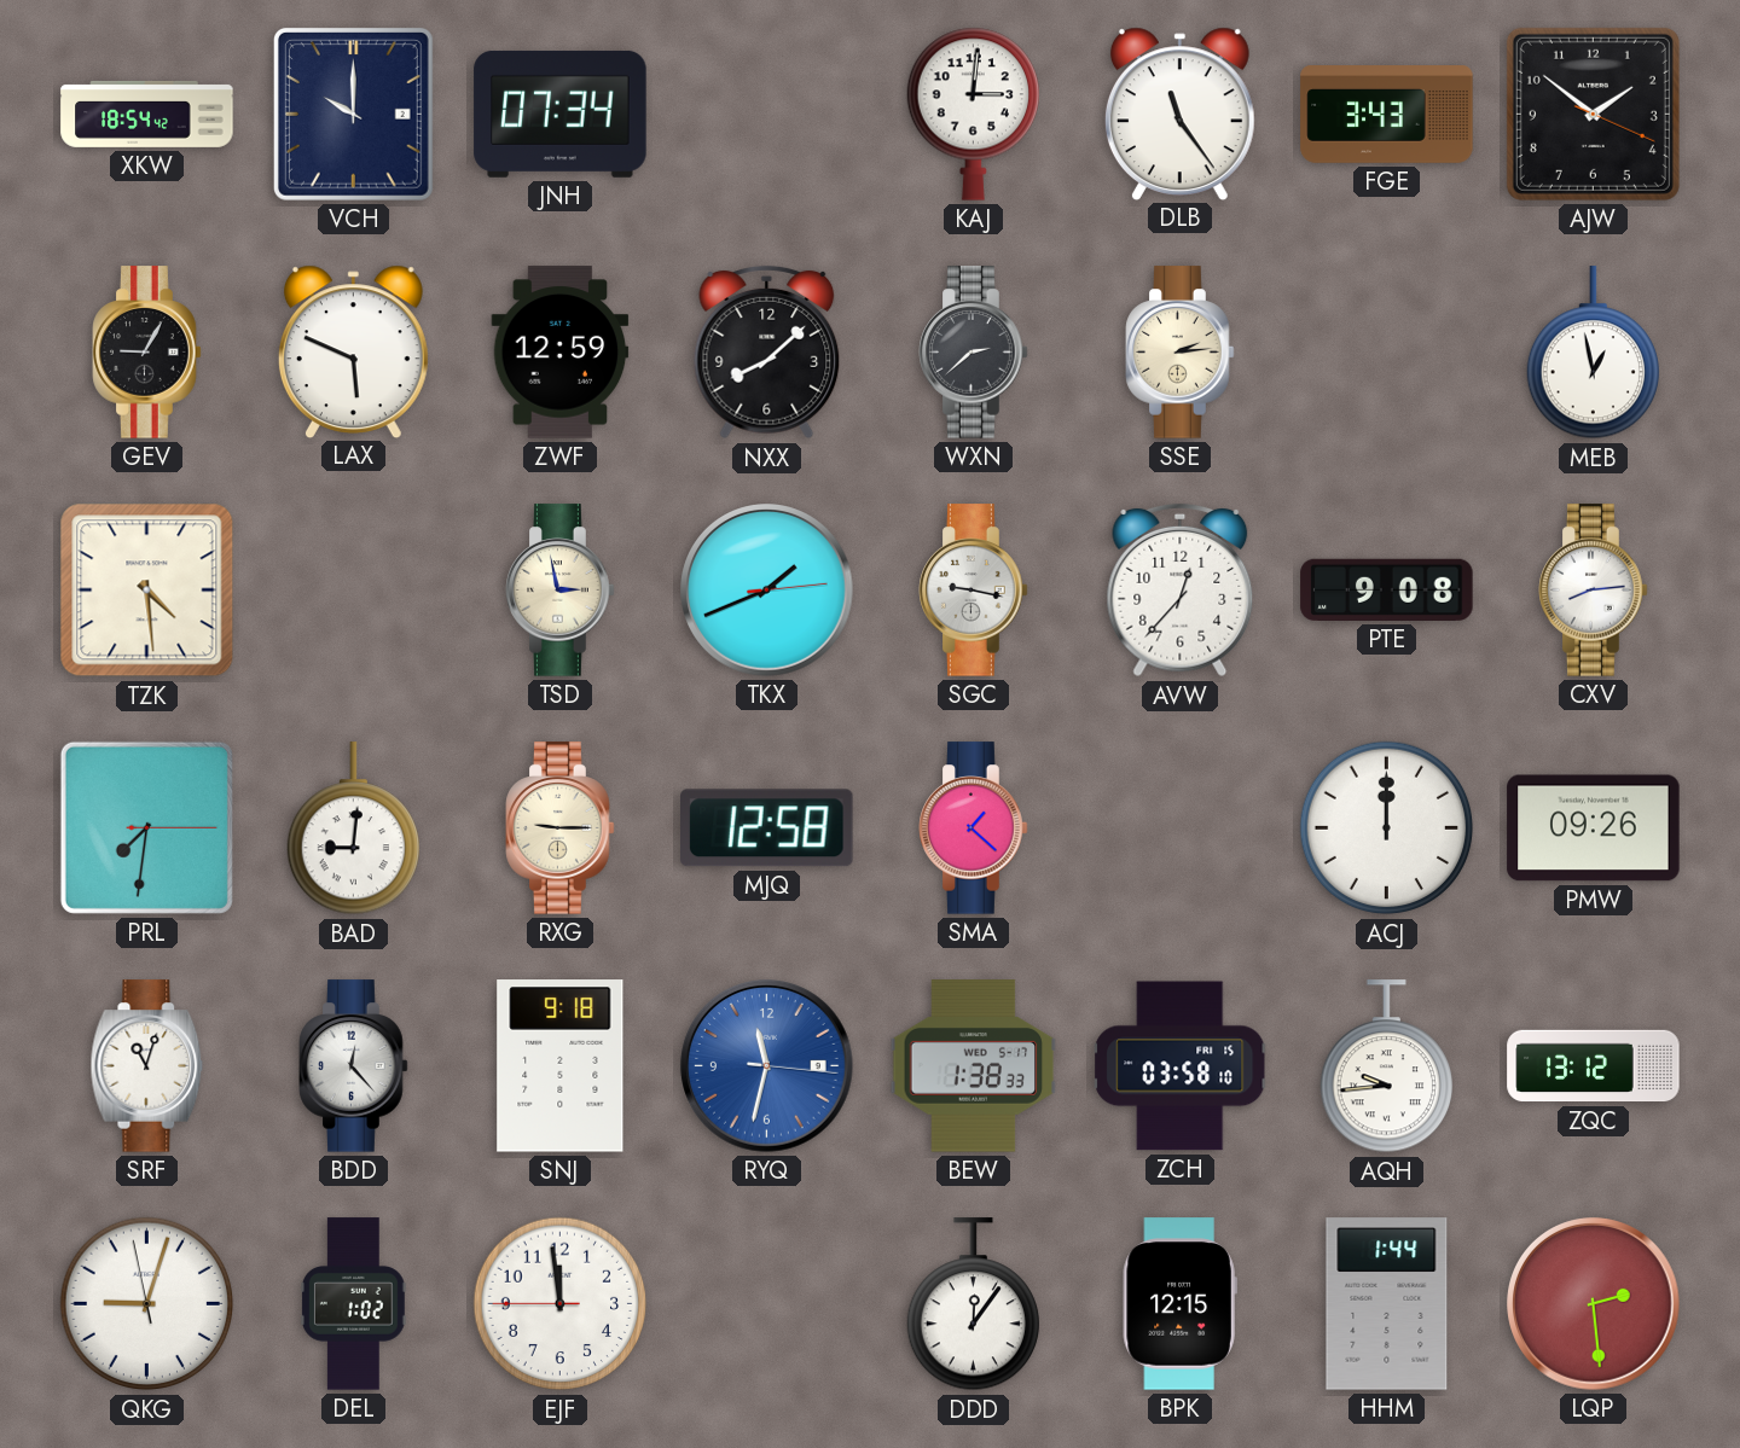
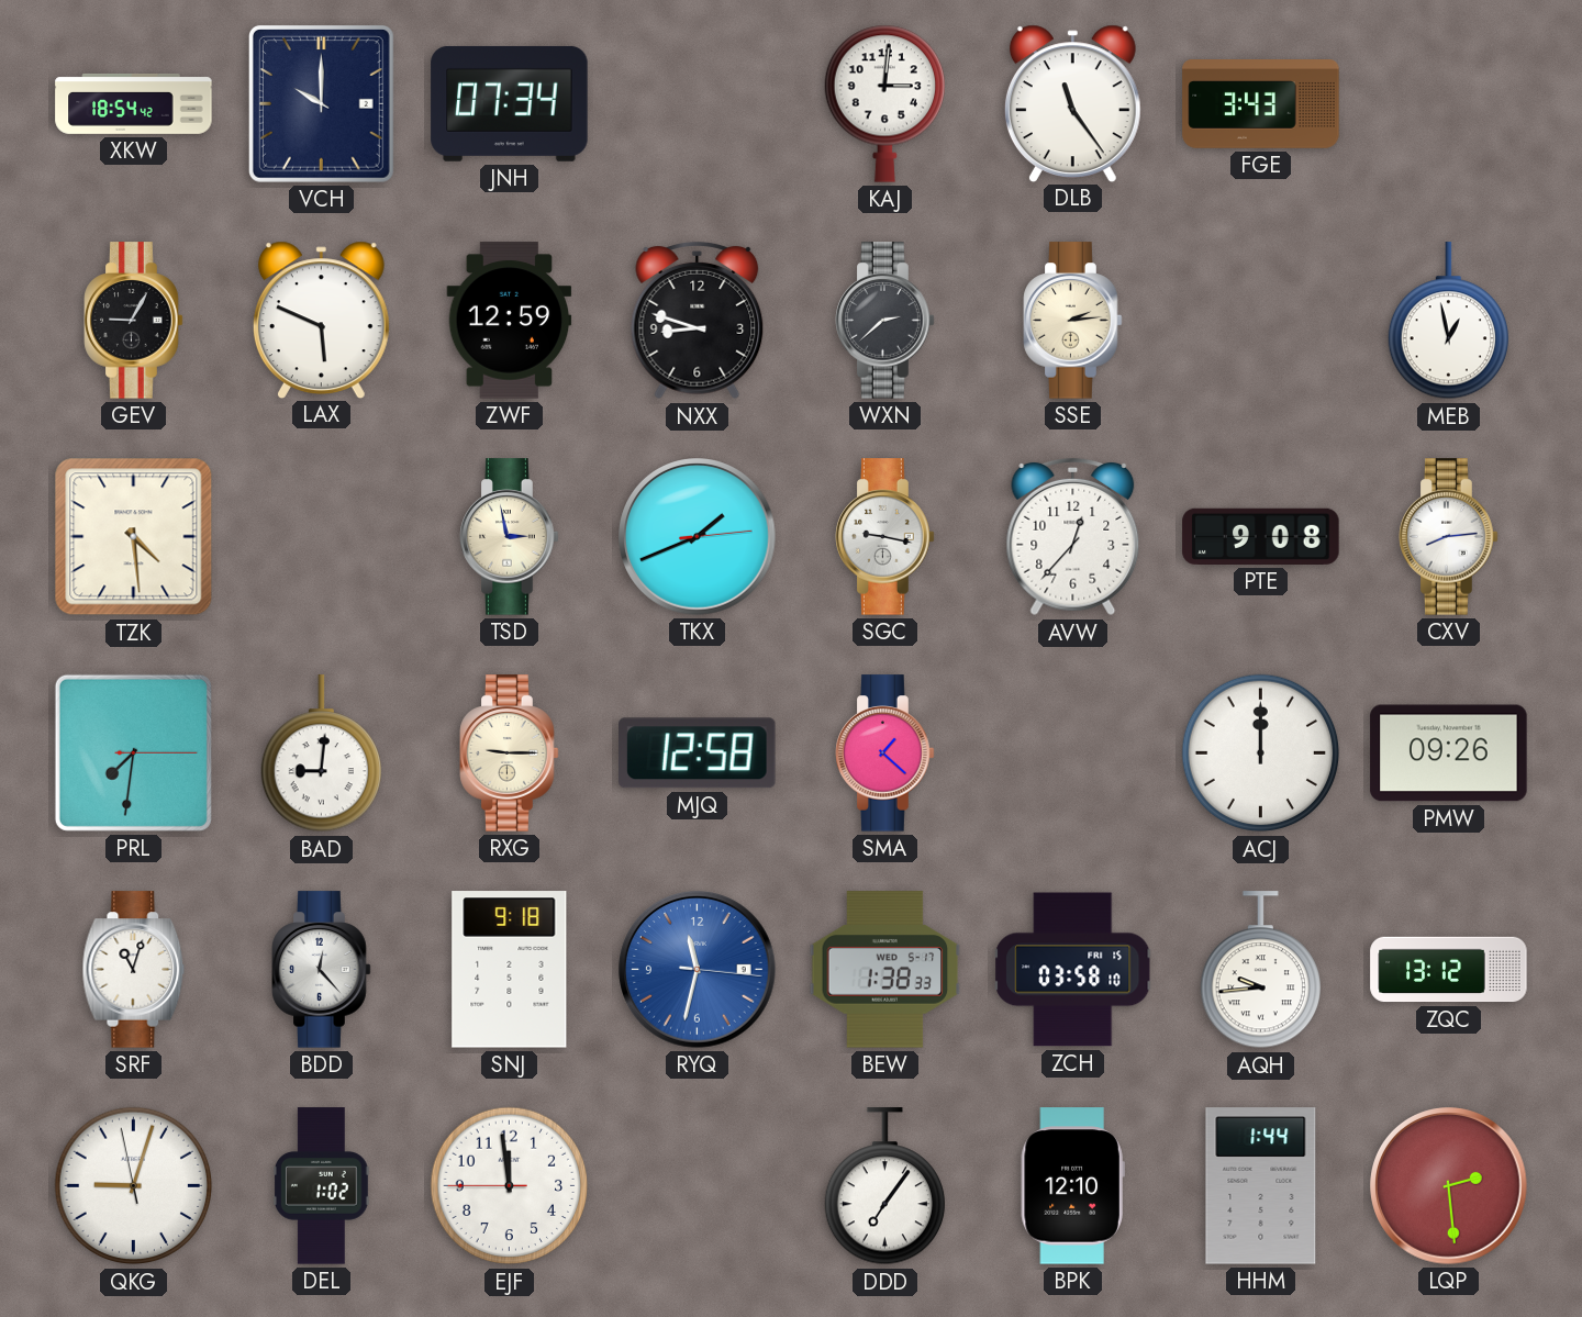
AJW: 1:51 -> none
NXX: 8:08 -> 8:48
DDD: 12:06 -> 7:06
BPK: 12:15 -> 12:10
